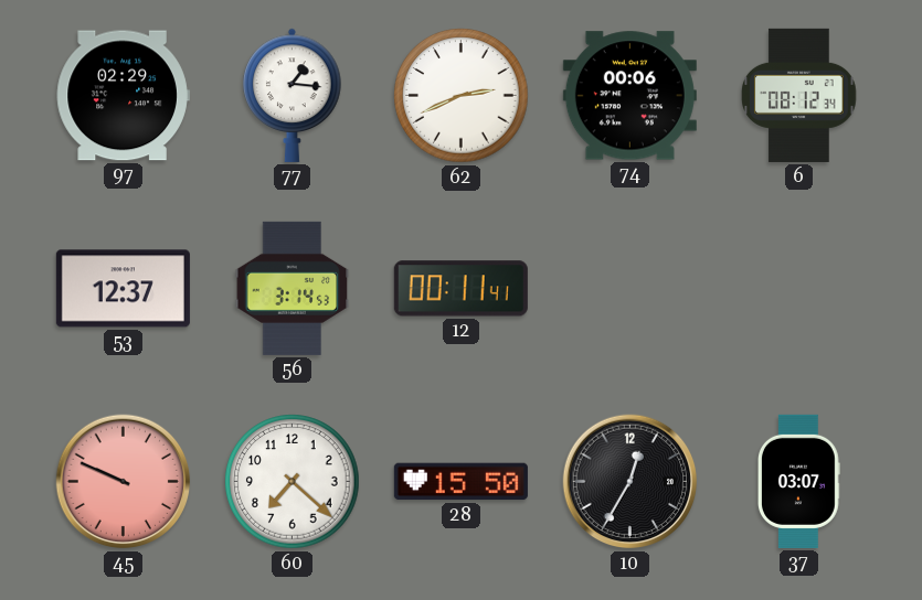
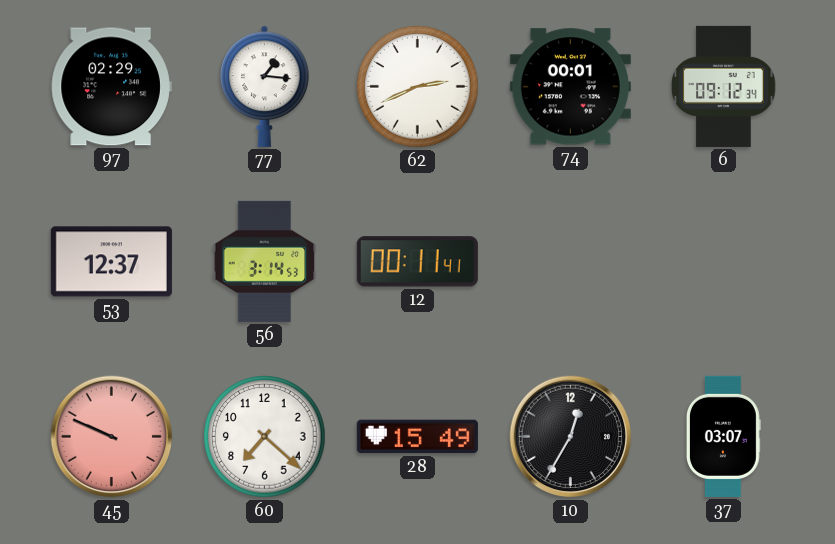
74: 00:06 -> 00:01
6: 08:12 -> 09:12
28: 15:50 -> 15:49
